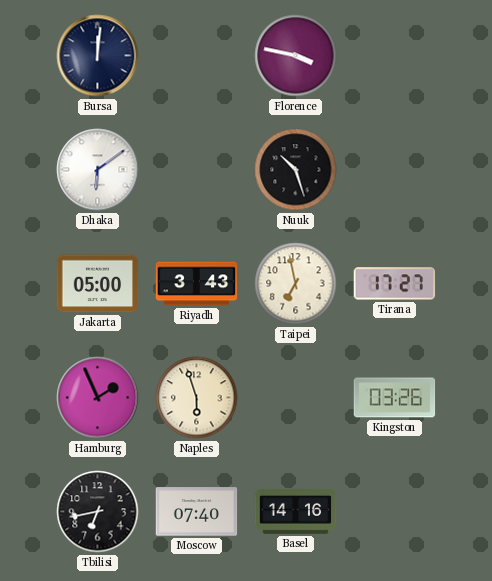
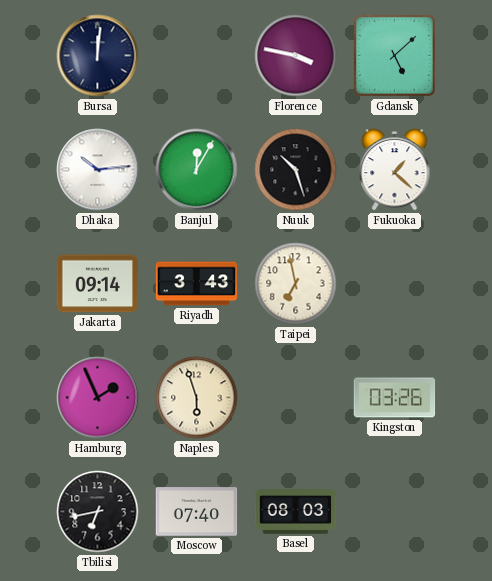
Gdansk: none -> 5:08
Dhaka: 6:09 -> 10:14
Banjul: none -> 12:05
Fukuoka: none -> 1:22
Jakarta: 05:00 -> 09:14
Tirana: 17:27 -> none
Basel: 14:16 -> 08:03
